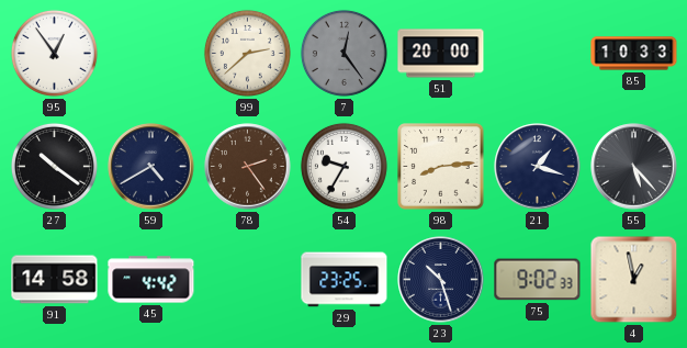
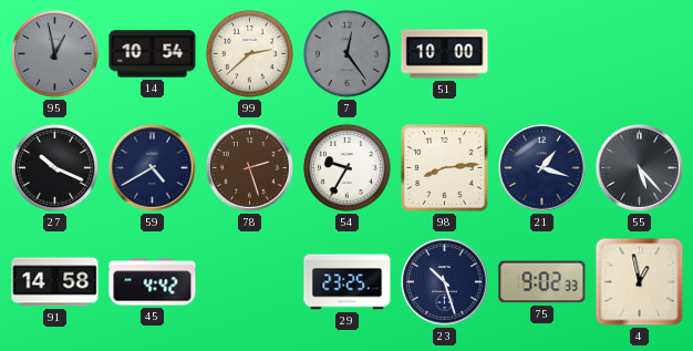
95: 12:54 -> 12:58
95 dial: white -> grey
14: none -> 10:54
51: 20:00 -> 10:00
85: 10:33 -> none
27: 10:21 -> 10:19
78: 2:24 -> 2:27
